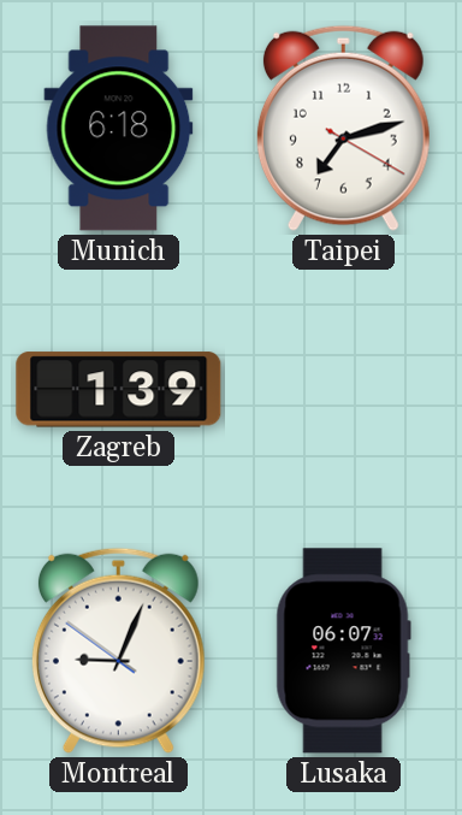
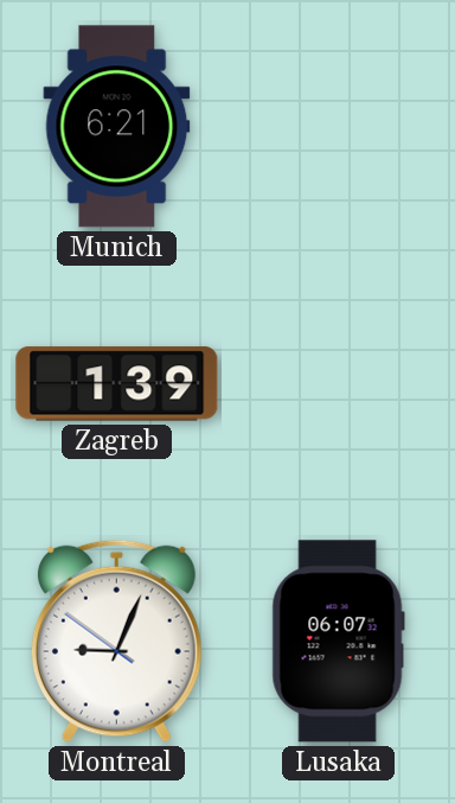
Munich: 6:18 -> 6:21
Taipei: 7:12 -> none
